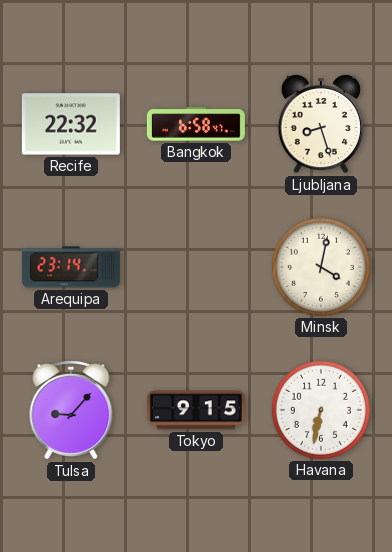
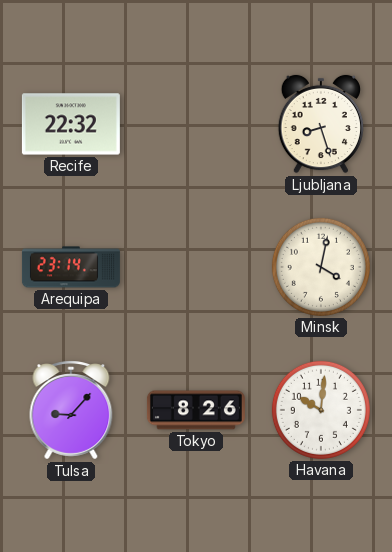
Bangkok: 6:58 -> none
Tokyo: 9:15 -> 8:26
Havana: 6:32 -> 10:01
